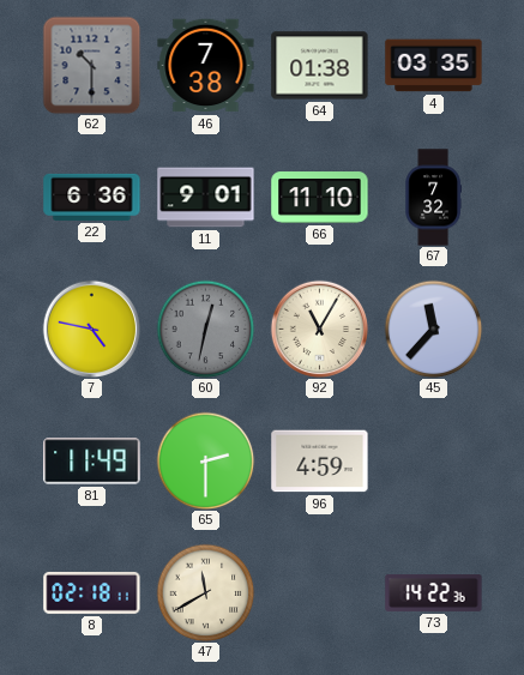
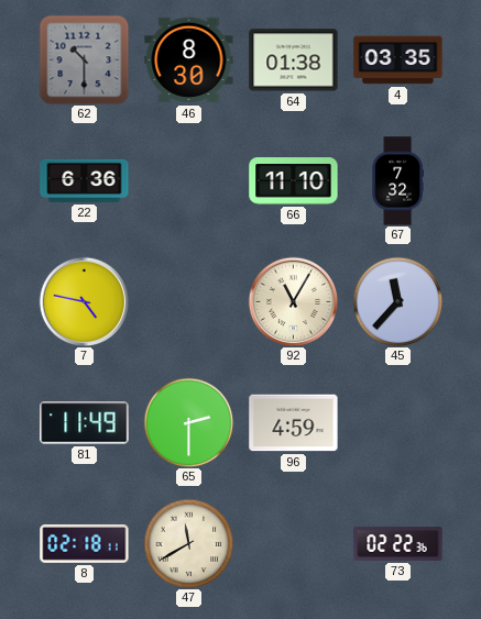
46: 7:38 -> 8:30
11: 9:01 -> none
60: 12:32 -> none
73: 14:22 -> 02:22
